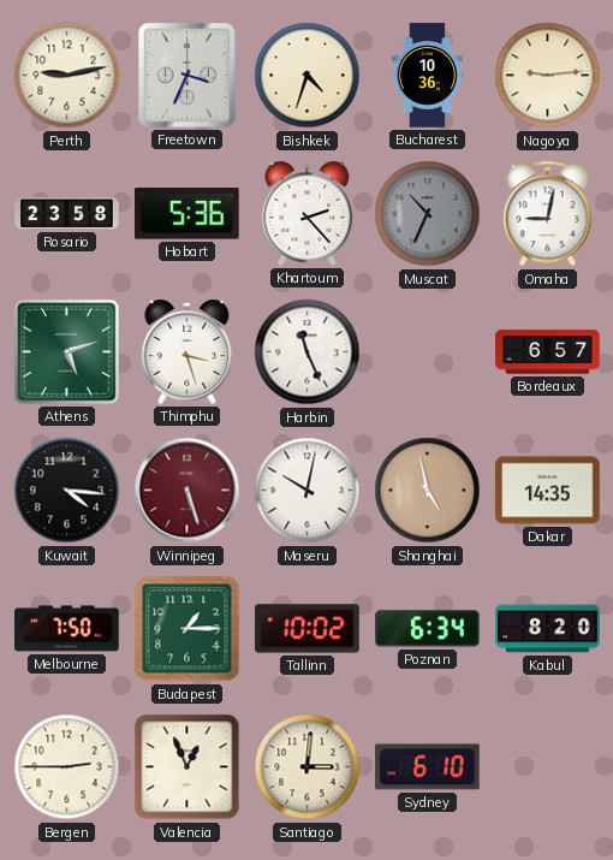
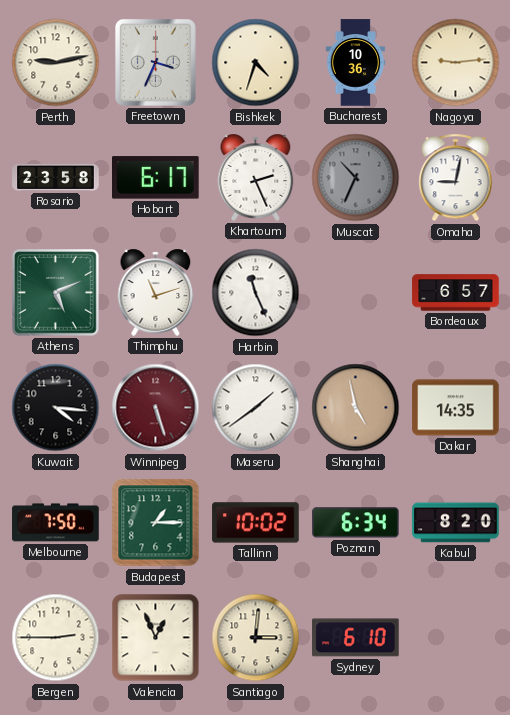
Hobart: 5:36 -> 6:17
Khartoum: 2:23 -> 2:26
Athens: 5:12 -> 5:11
Thimphu: 3:27 -> 11:12
Maseru: 10:02 -> 1:39
